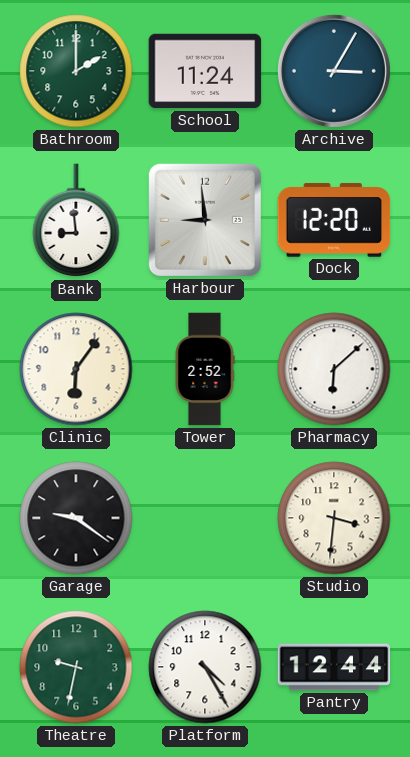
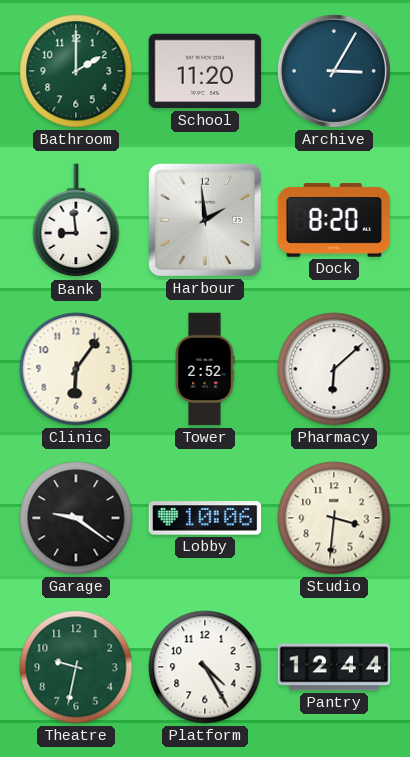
School: 11:24 -> 11:20
Harbour: 8:59 -> 1:59
Dock: 12:20 -> 8:20
Lobby: none -> 10:06
